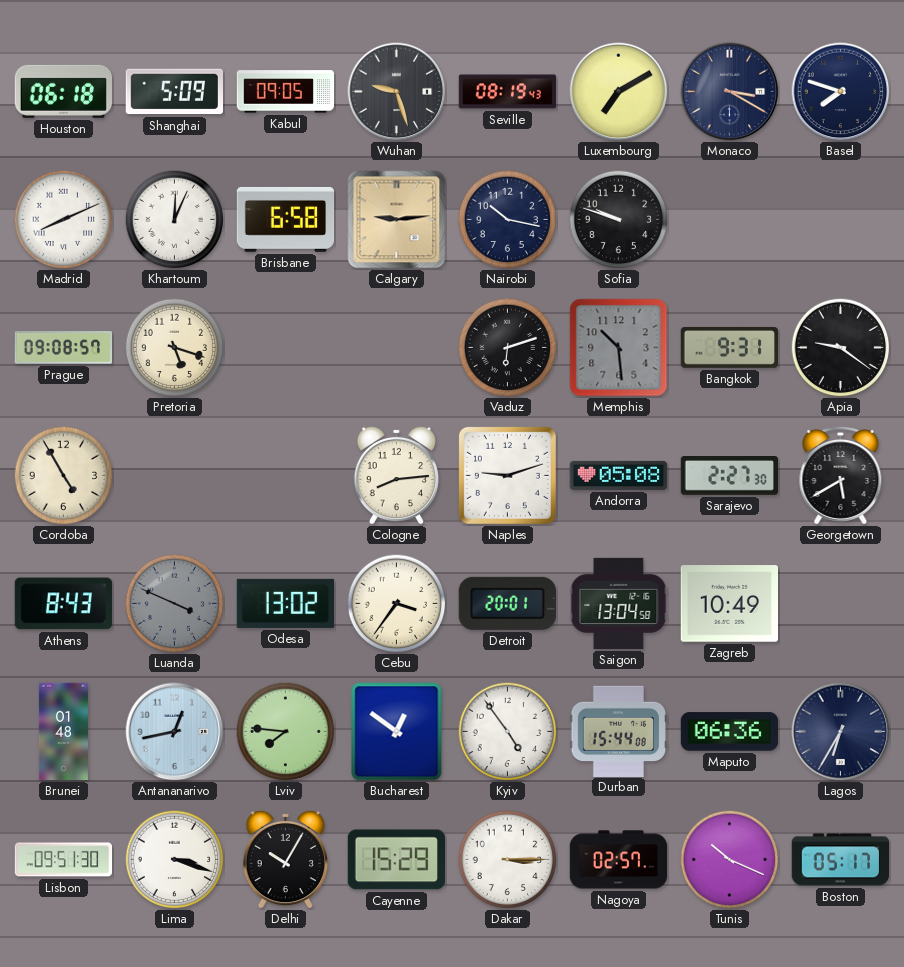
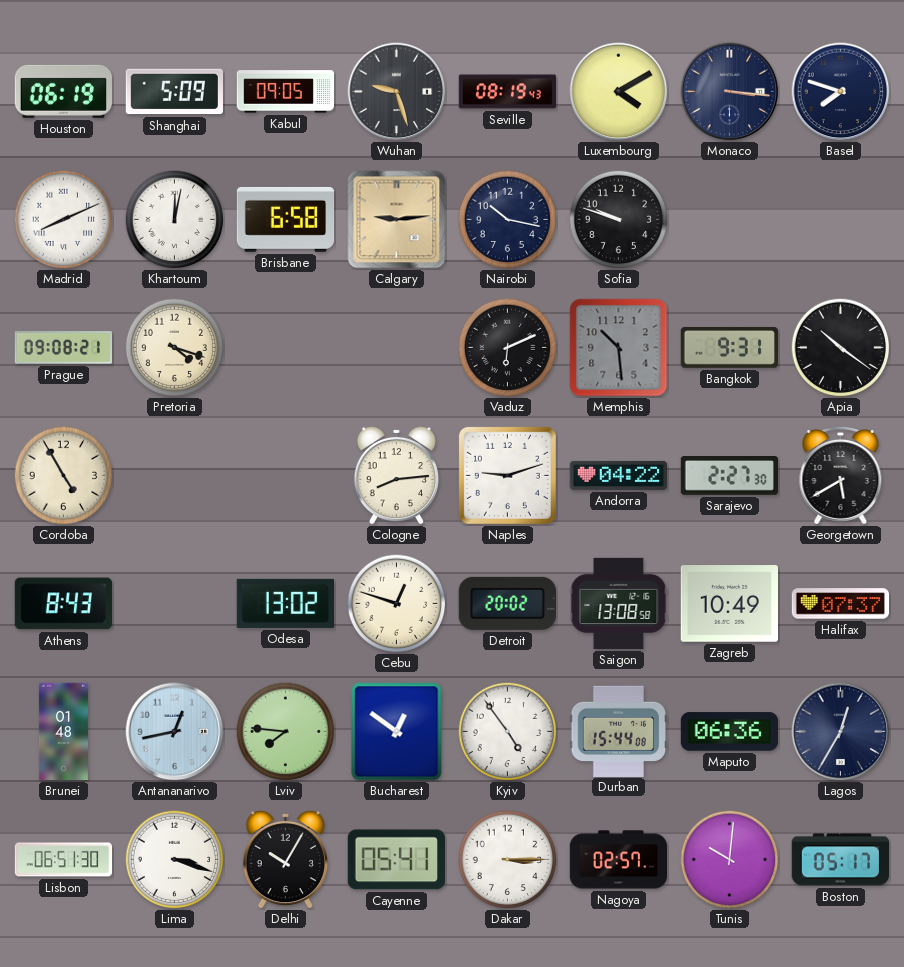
Houston: 06:18 -> 06:19
Luxembourg: 7:10 -> 4:10
Monaco: 3:20 -> 3:16
Khartoum: 12:04 -> 12:02
Prague: 09:08:57 -> 09:08:21
Pretoria: 5:18 -> 4:18
Vaduz: 6:12 -> 6:11
Apia: 9:21 -> 10:21
Andorra: 05:08 -> 04:22
Luanda: 3:49 -> none
Cebu: 3:36 -> 12:48
Detroit: 20:01 -> 20:02
Saigon: 13:04 -> 13:08
Halifax: none -> 07:37
Lagos: 6:35 -> 12:35
Lisbon: 09:51 -> 06:51
Cayenne: 15:29 -> 05:41
Tunis: 10:19 -> 10:01
